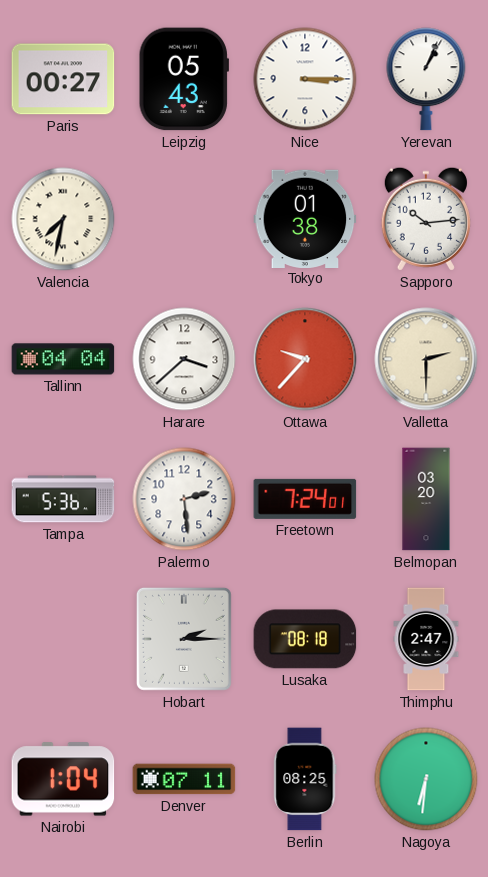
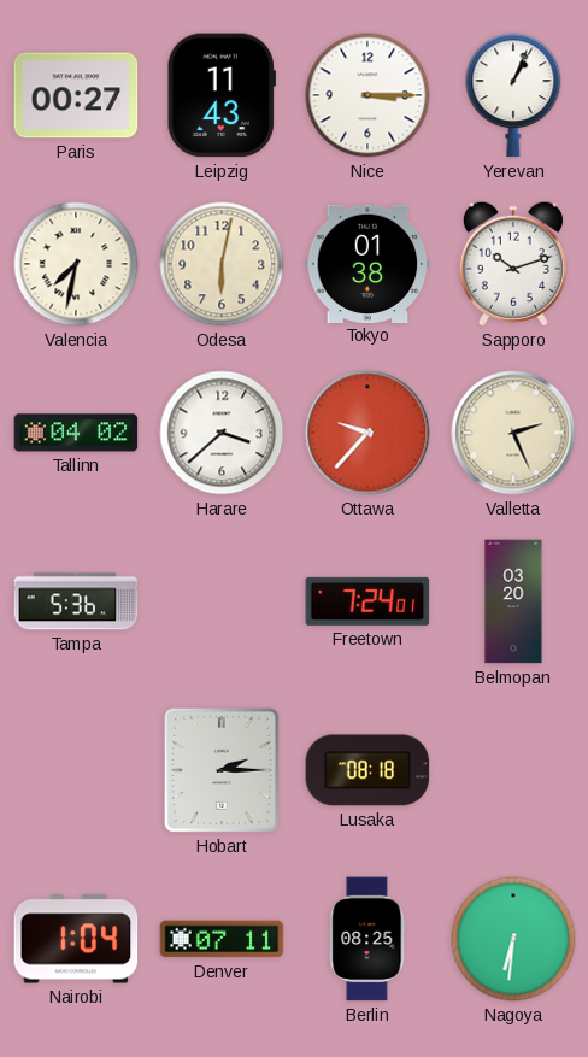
Leipzig: 05:43 -> 11:43
Odesa: none -> 6:02
Sapporo: 10:14 -> 10:12
Tallinn: 04:04 -> 04:02
Valletta: 2:30 -> 2:26
Palermo: 2:29 -> none
Thimphu: 2:47 -> none
